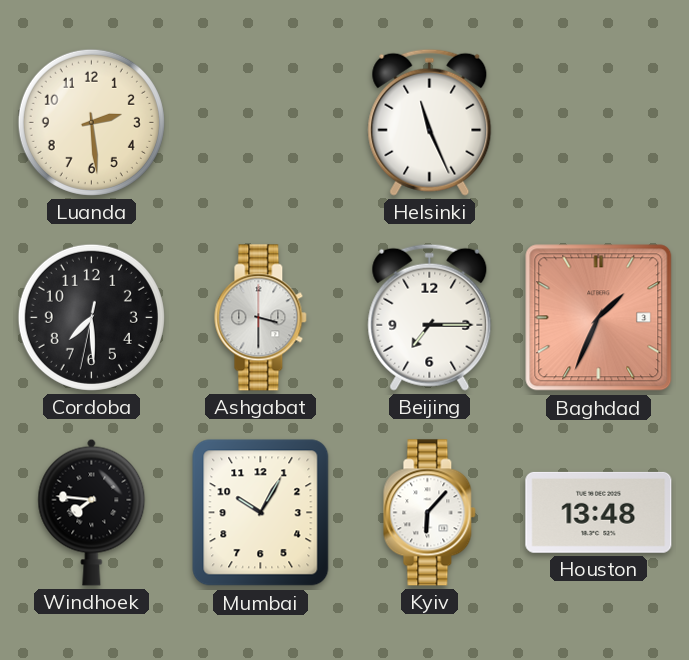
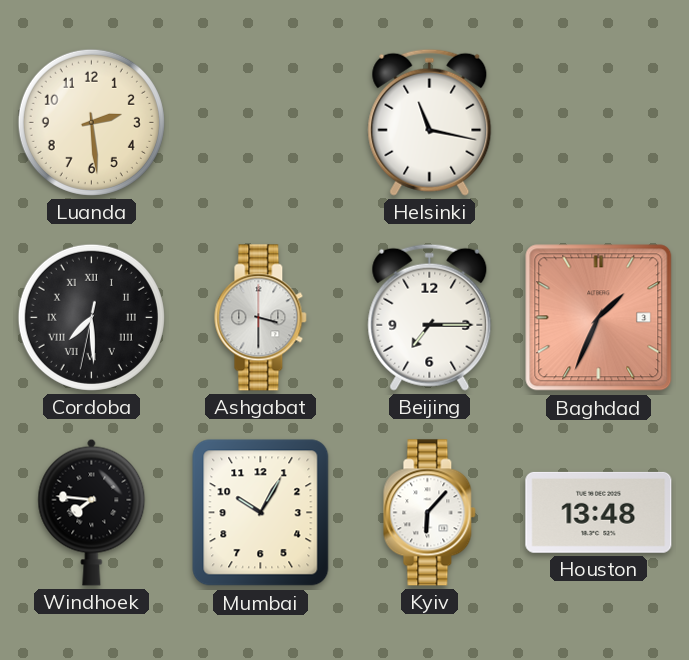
Helsinki: 11:26 -> 11:17
Cordoba numerals: Arabic -> Roman
